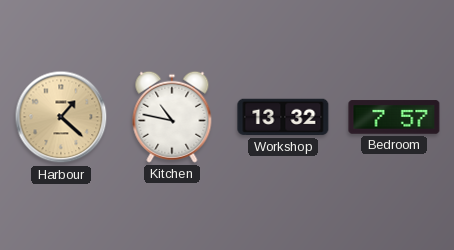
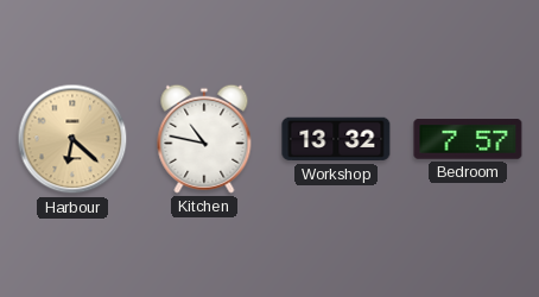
Harbour: 1:22 -> 6:22
